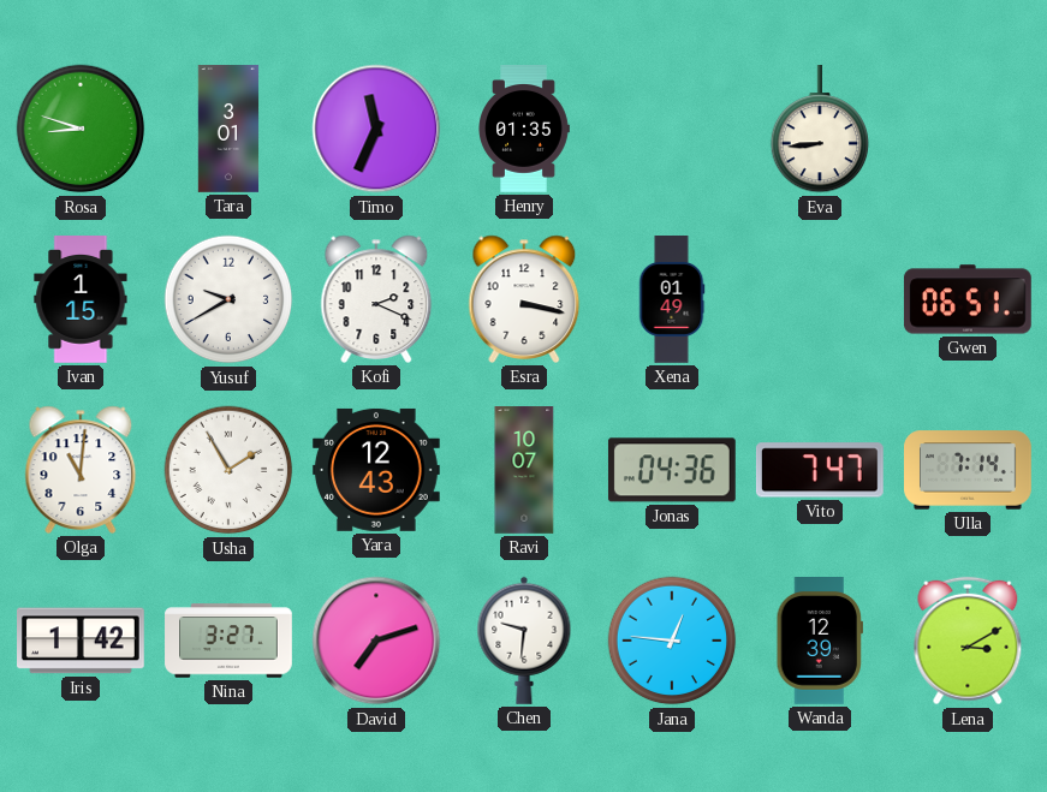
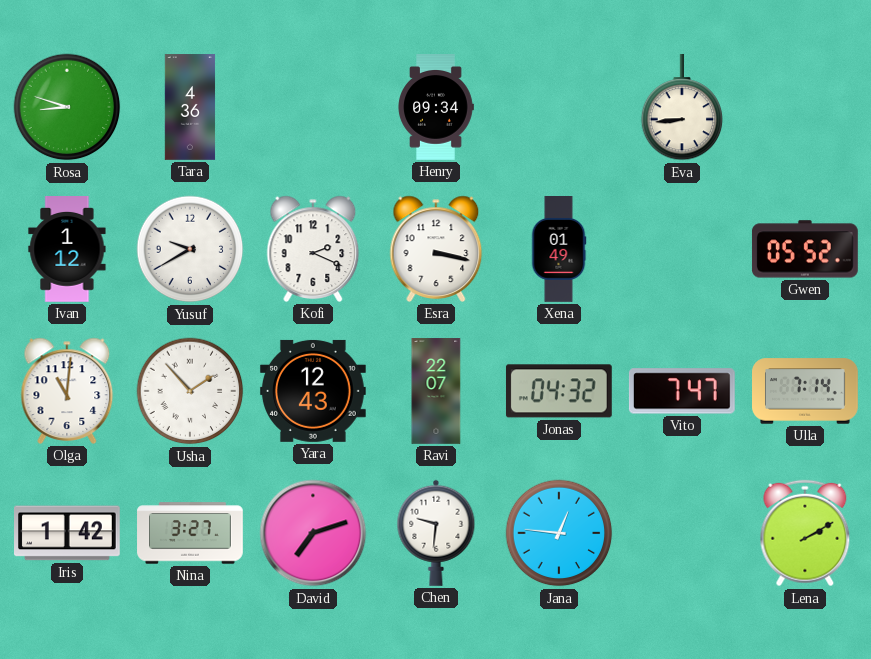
Tara: 3:01 -> 4:36
Timo: 11:34 -> none
Henry: 01:35 -> 09:34
Ivan: 1:15 -> 1:12
Gwen: 06:51 -> 05:52
Usha: 1:55 -> 1:53
Ravi: 10:07 -> 22:07
Jonas: 04:36 -> 04:32
Wanda: 12:39 -> none
Lena: 3:10 -> 2:10
